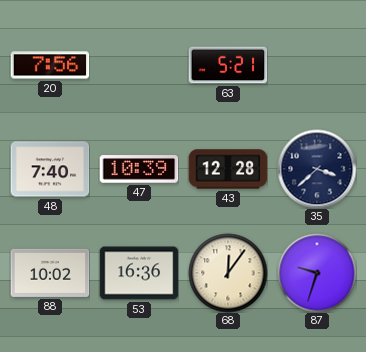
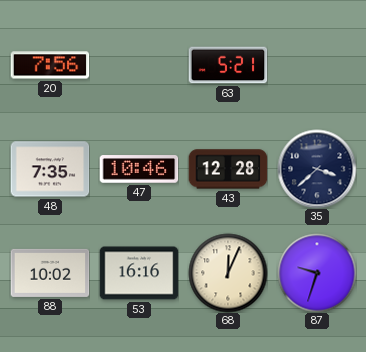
48: 7:40 -> 7:35
47: 10:39 -> 10:46
53: 16:36 -> 16:16
68: 12:06 -> 12:04
